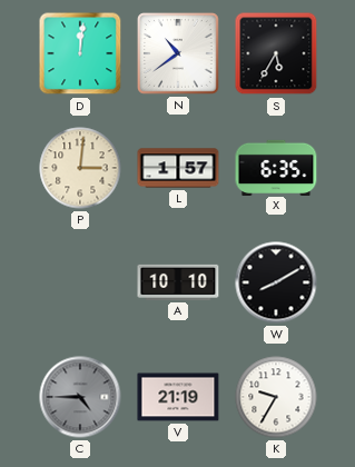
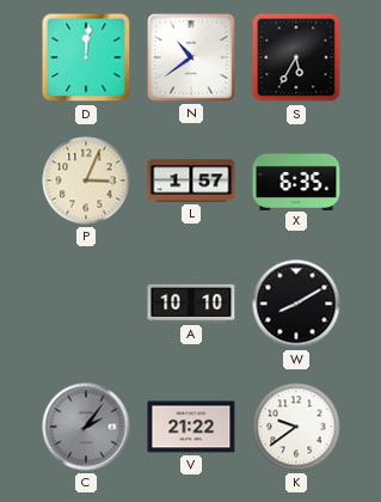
P: 3:01 -> 3:04
C: 4:45 -> 2:06
V: 21:19 -> 21:22
K: 9:35 -> 9:39
